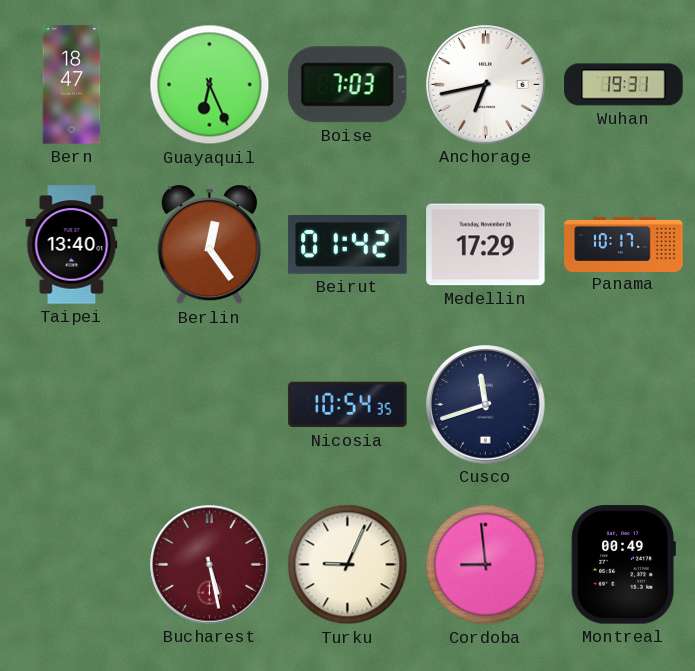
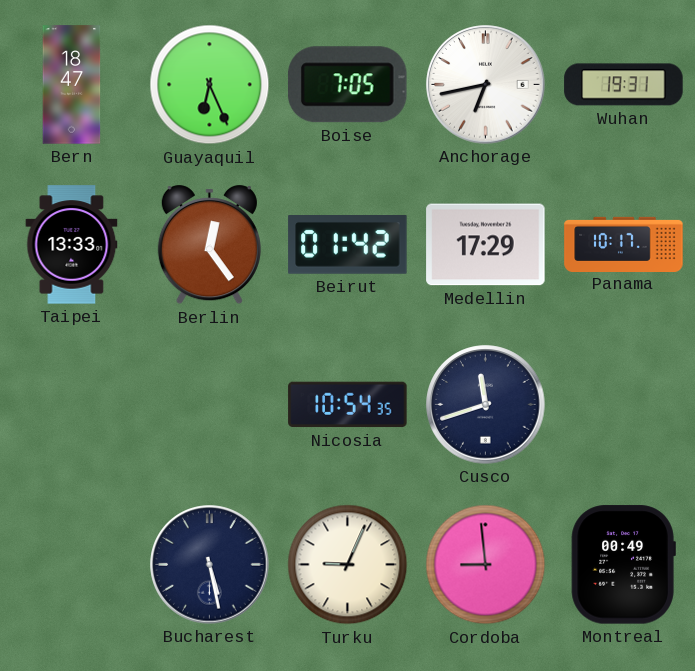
Boise: 7:03 -> 7:05
Taipei: 13:40 -> 13:33
Bucharest dial: burgundy -> navy
